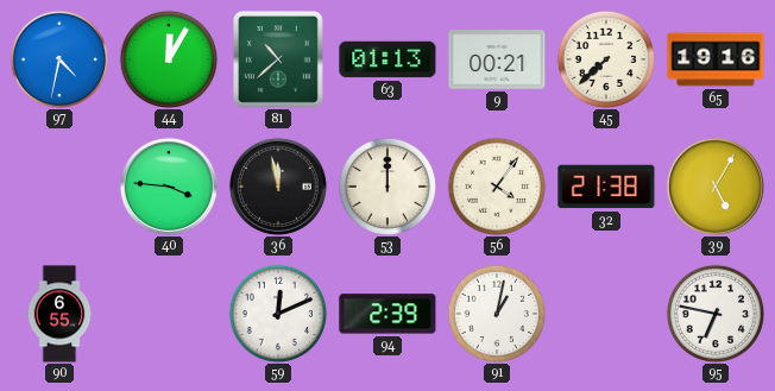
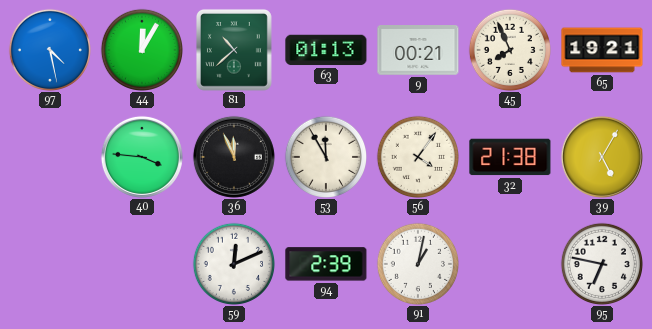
97: 4:32 -> 4:28
45: 7:38 -> 7:56
65: 19:16 -> 19:21
36: 11:58 -> 11:56
53: 12:00 -> 11:55
90: 6:55 -> none
